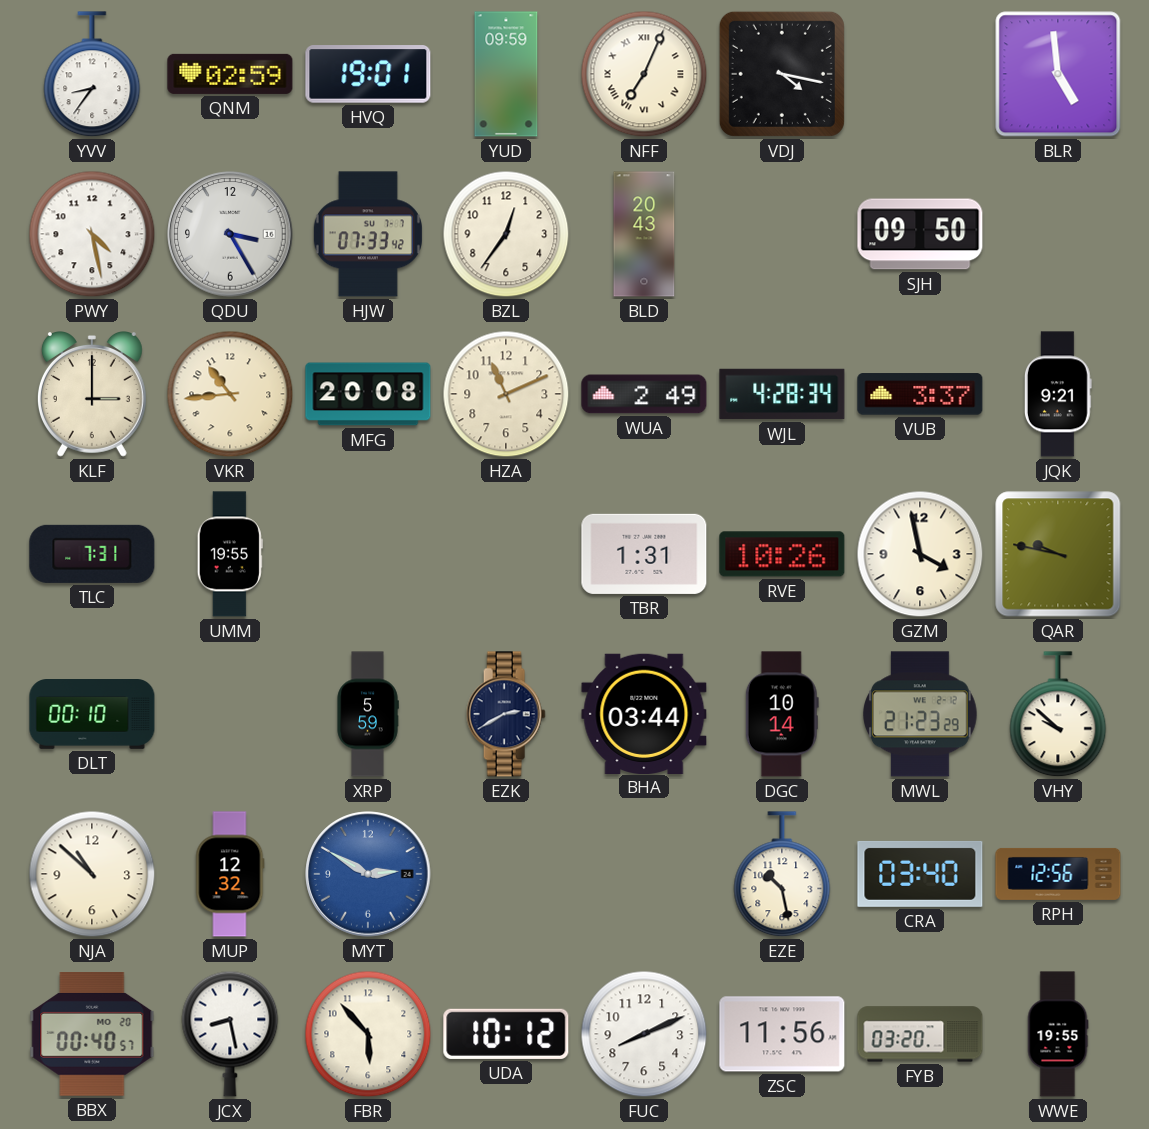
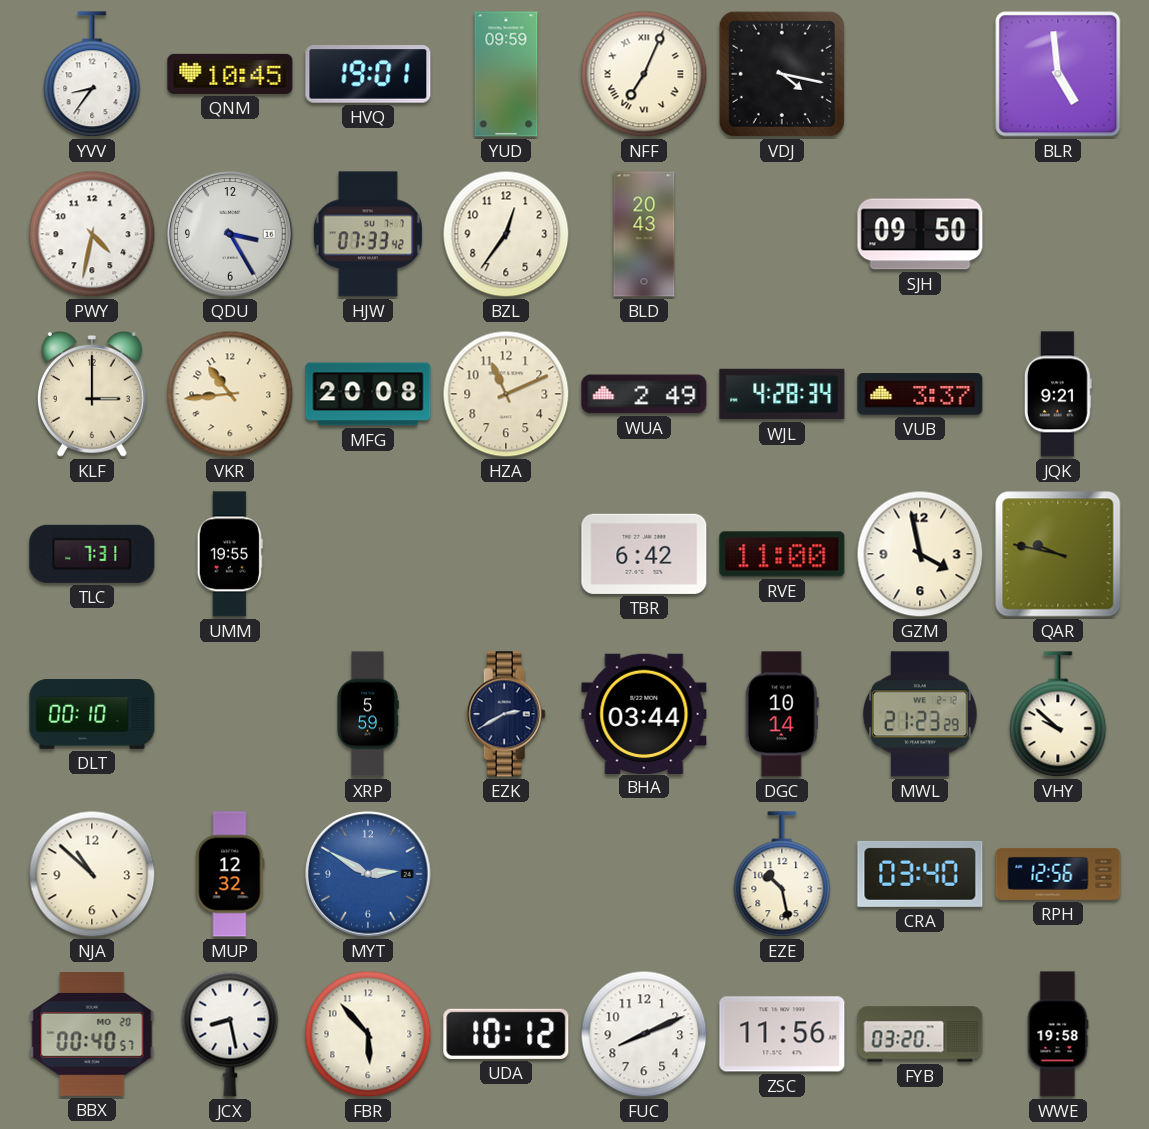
QNM: 02:59 -> 10:45
PWY: 4:28 -> 4:32
TBR: 1:31 -> 6:42
RVE: 10:26 -> 11:00
WWE: 19:55 -> 19:58
